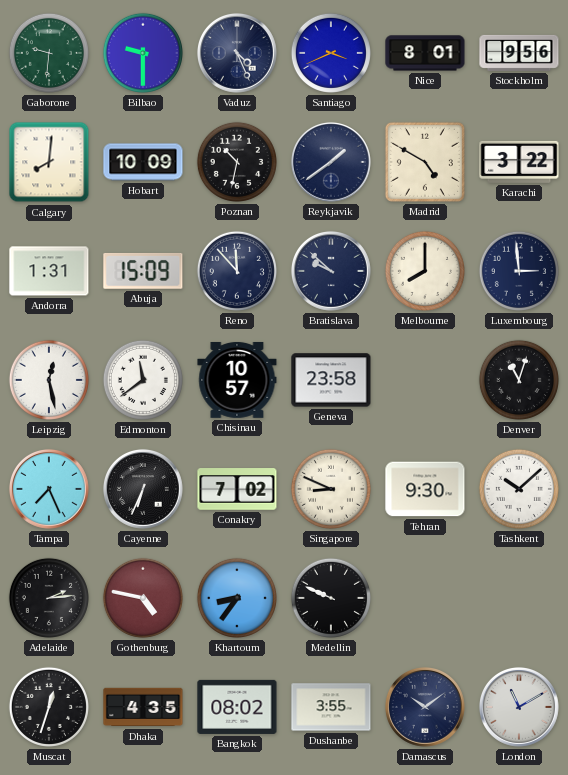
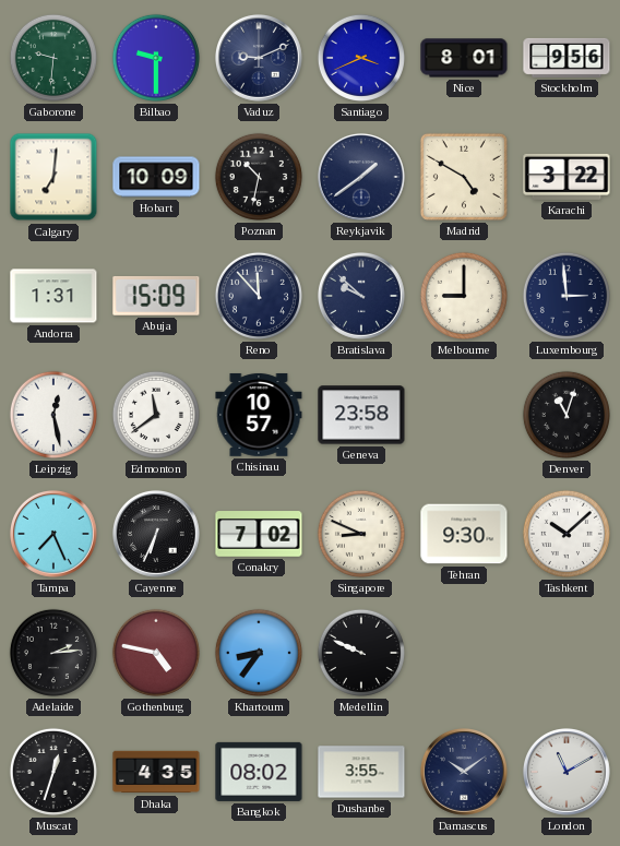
Vaduz: 4:26 -> 9:11
Calgary: 8:01 -> 7:01
Melbourne: 8:00 -> 9:00
